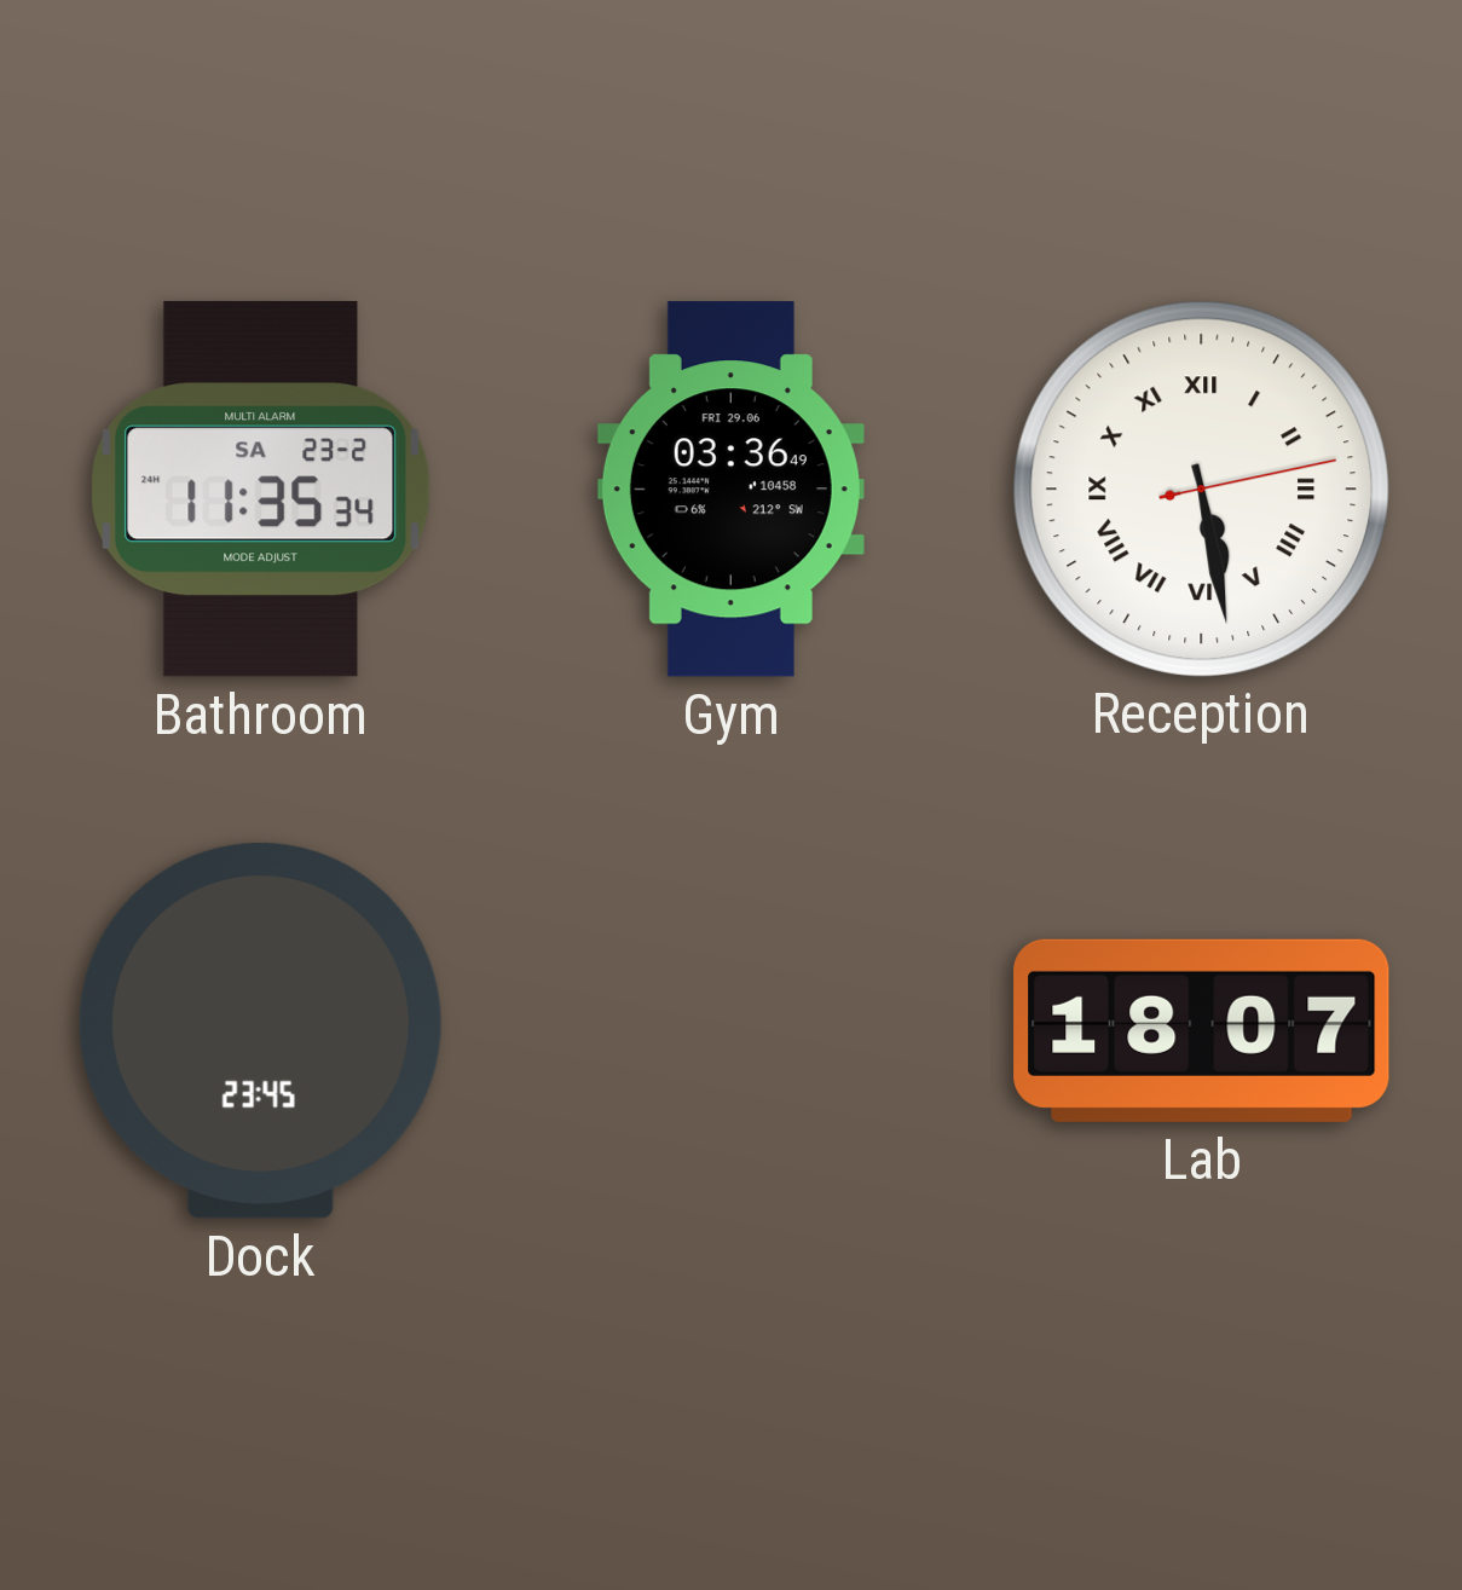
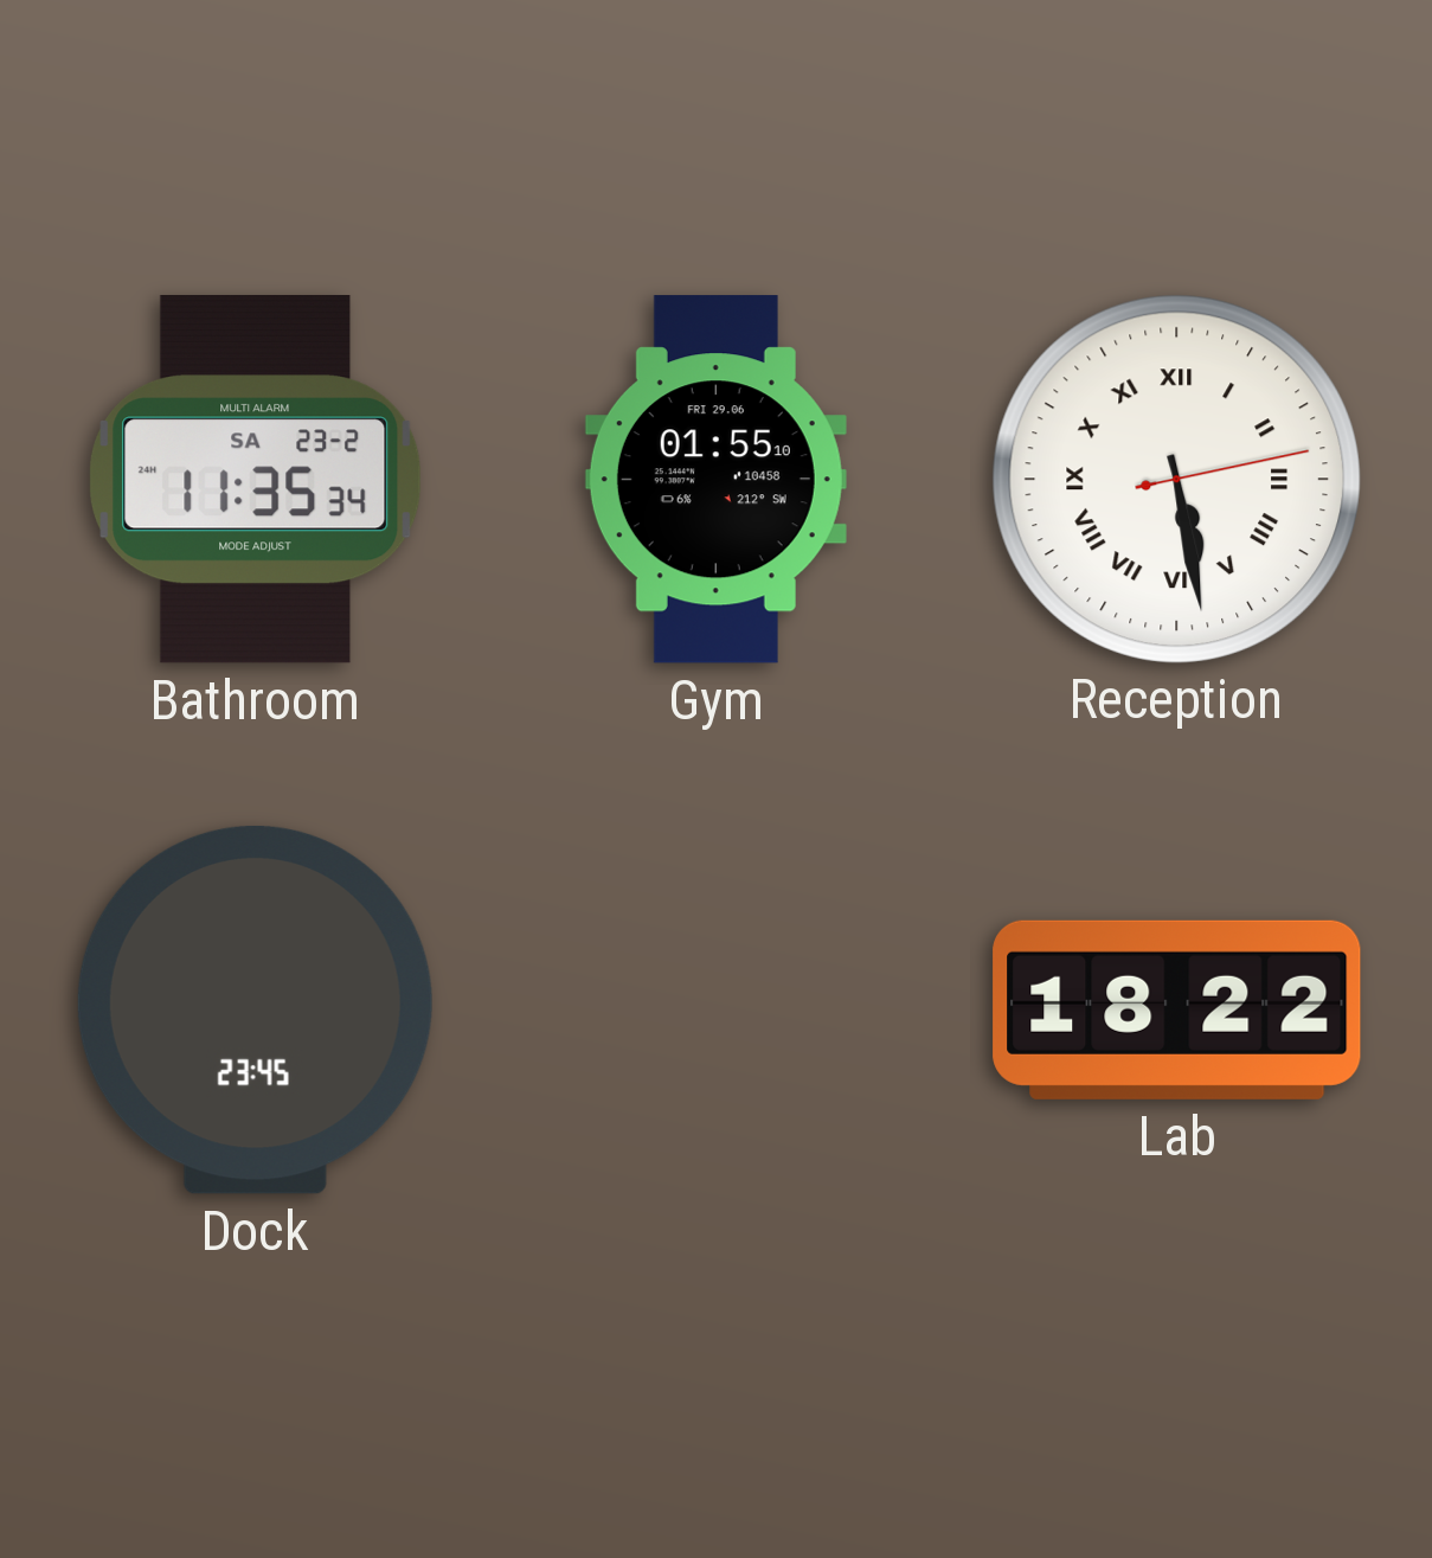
Gym: 03:36 -> 01:55
Lab: 18:07 -> 18:22
